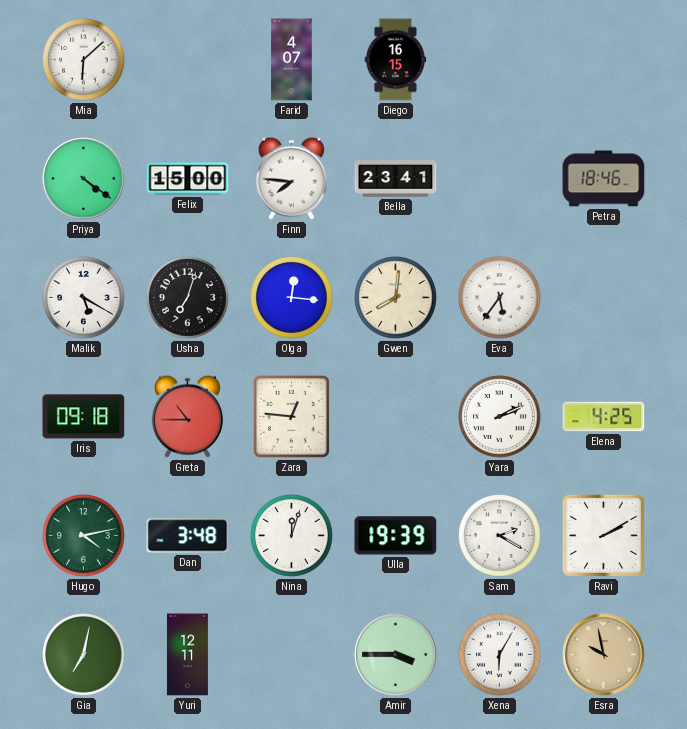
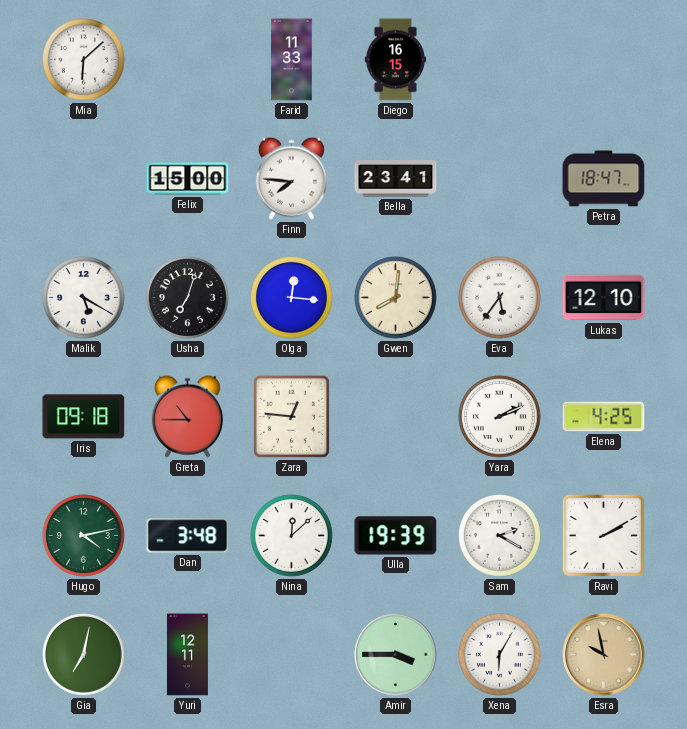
Farid: 4:07 -> 11:33
Priya: 4:21 -> none
Petra: 18:46 -> 18:47
Lukas: none -> 12:10
Nina: 12:03 -> 12:08
